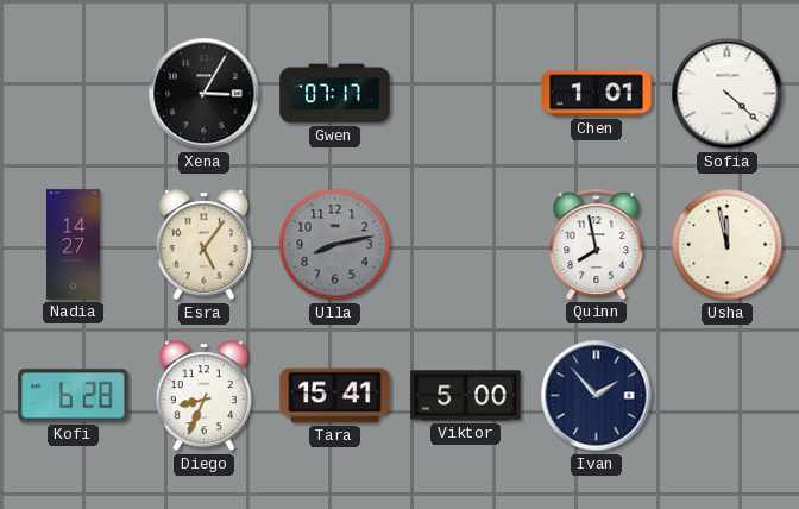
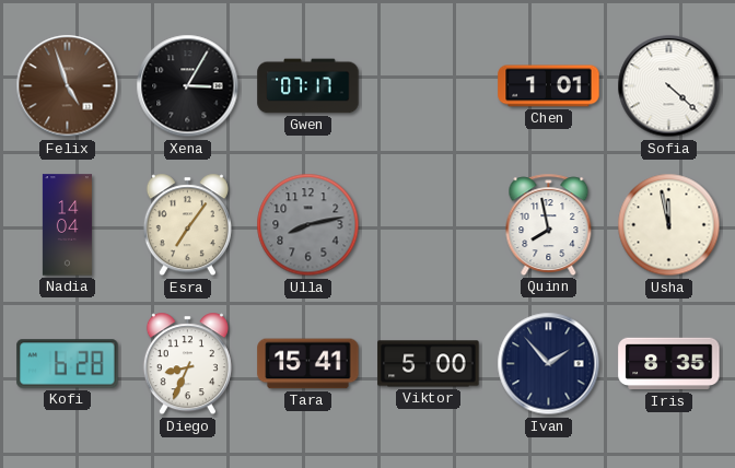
Felix: none -> 4:57
Nadia: 14:27 -> 14:04
Esra: 5:06 -> 7:06
Iris: none -> 8:35
